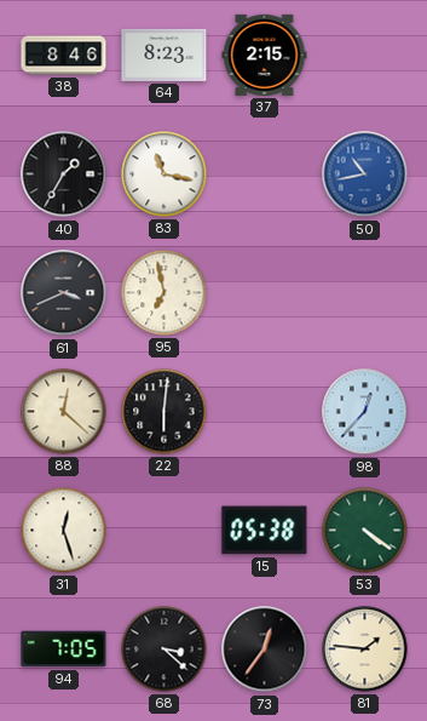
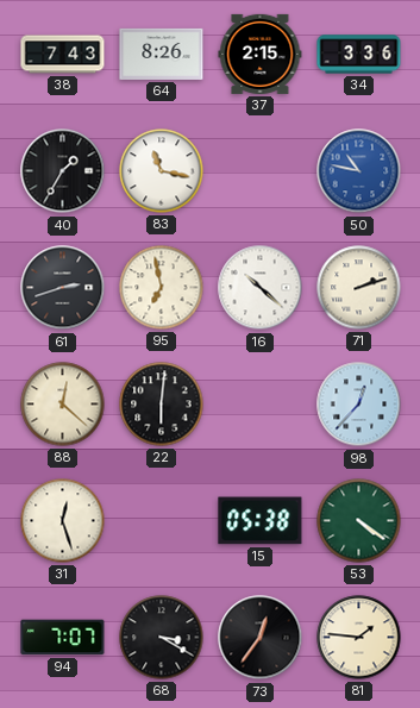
38: 8:46 -> 7:43
64: 8:23 -> 8:26
34: none -> 3:36
50: 10:43 -> 10:47
61: 3:41 -> 2:42
16: none -> 10:22
71: none -> 2:12
94: 7:05 -> 7:07
68: 3:22 -> 3:20
